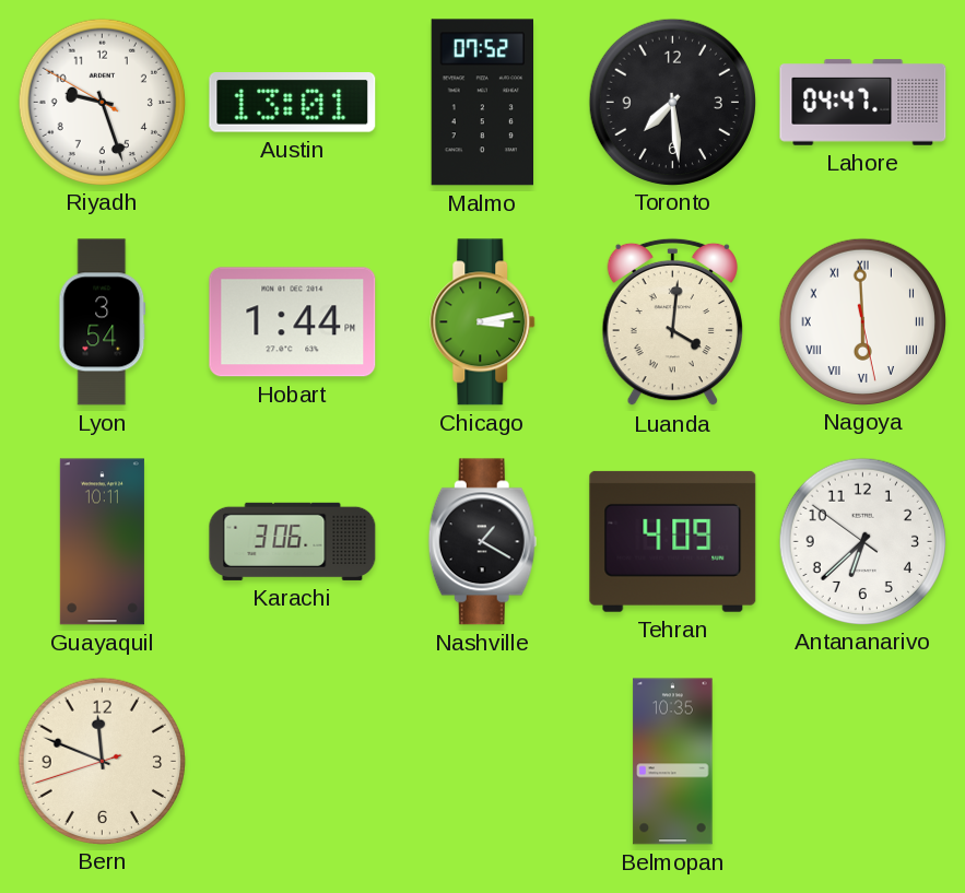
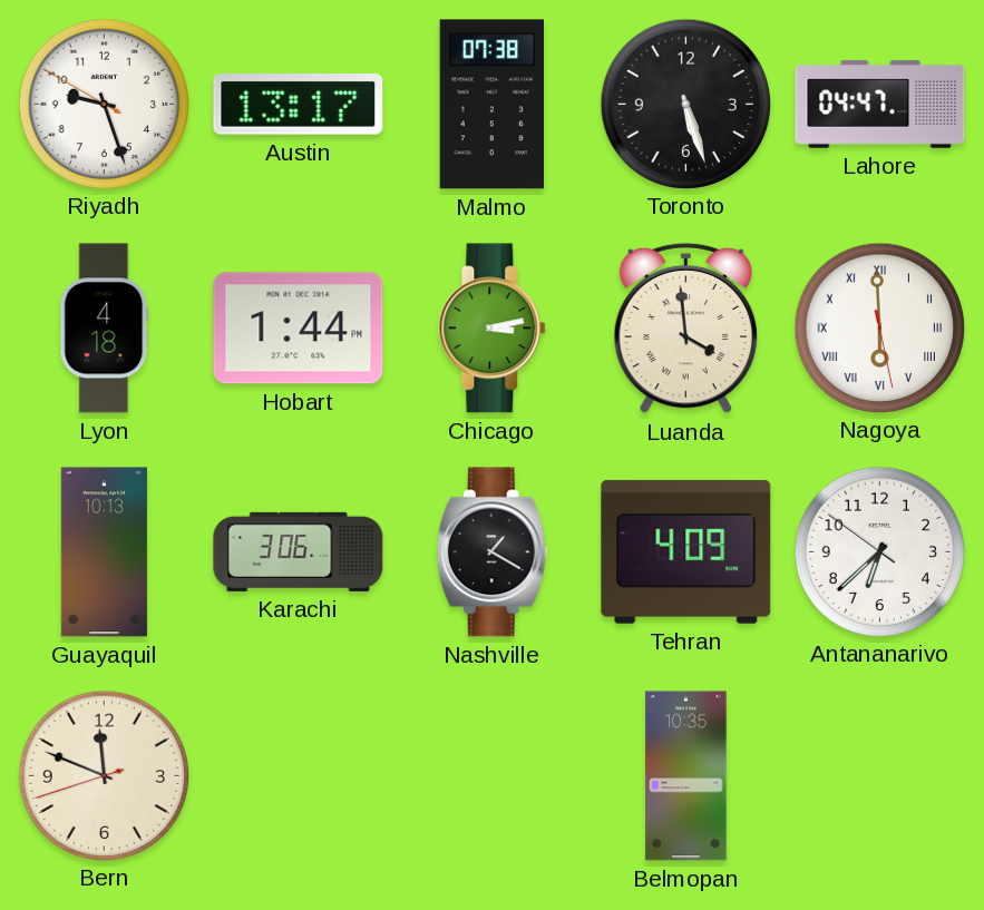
Austin: 13:01 -> 13:17
Malmo: 07:52 -> 07:38
Toronto: 7:29 -> 5:27
Lyon: 3:54 -> 4:18
Luanda: 4:01 -> 3:59
Guayaquil: 10:11 -> 10:13
